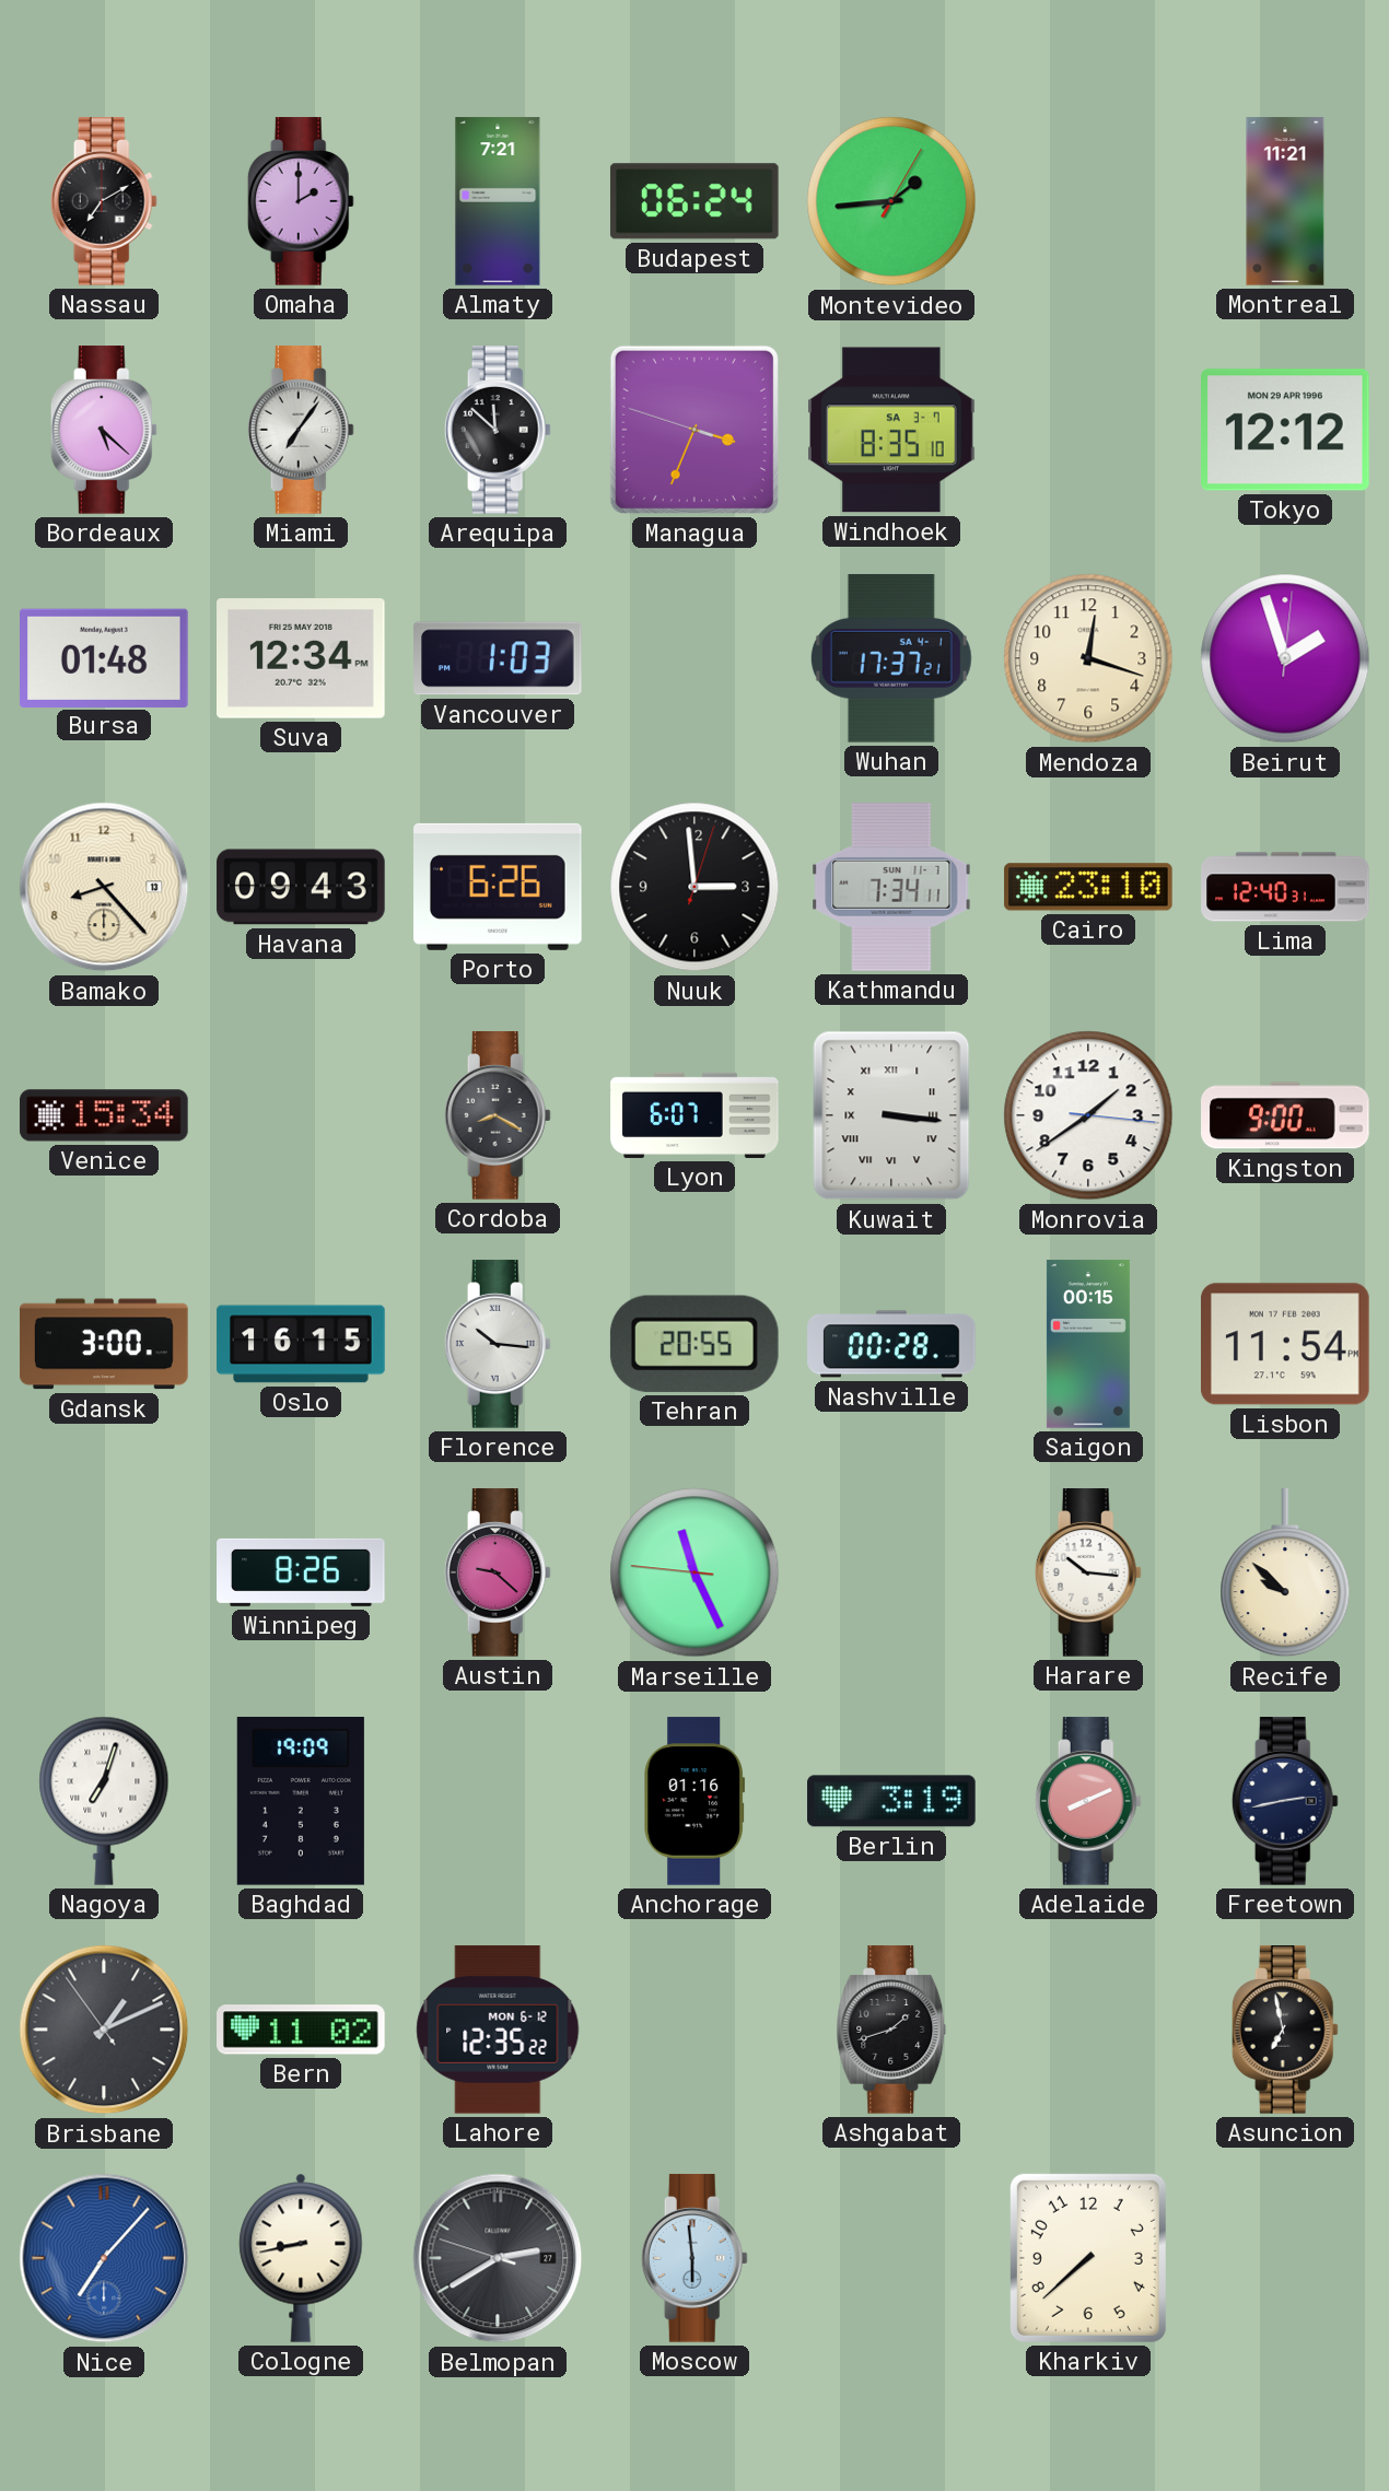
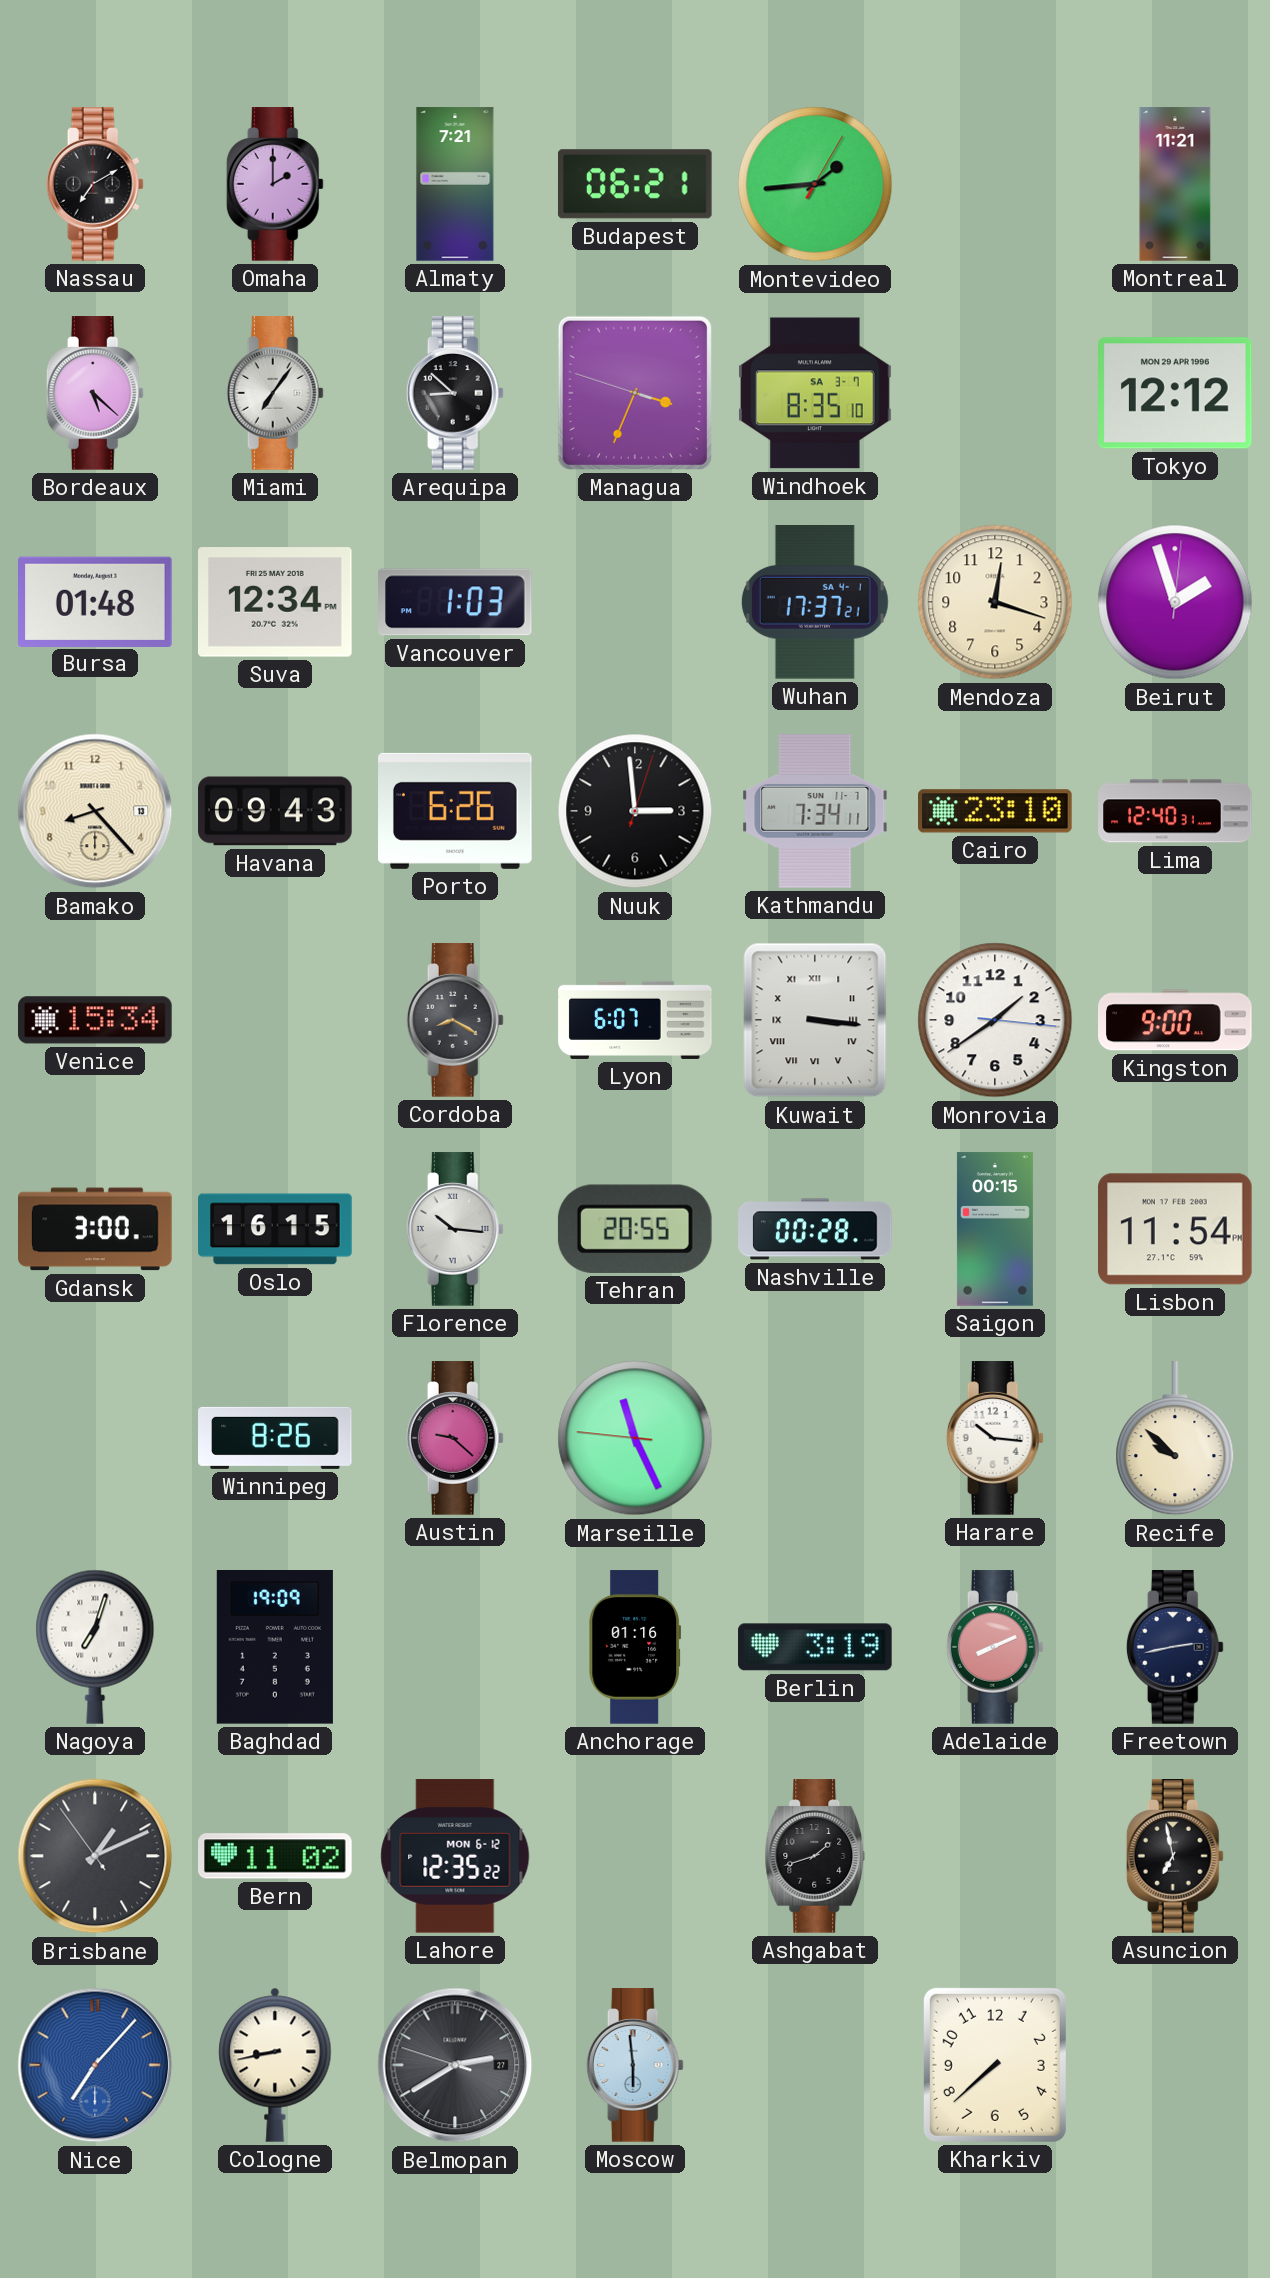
Budapest: 06:24 -> 06:21
Arequipa: 11:52 -> 8:52
